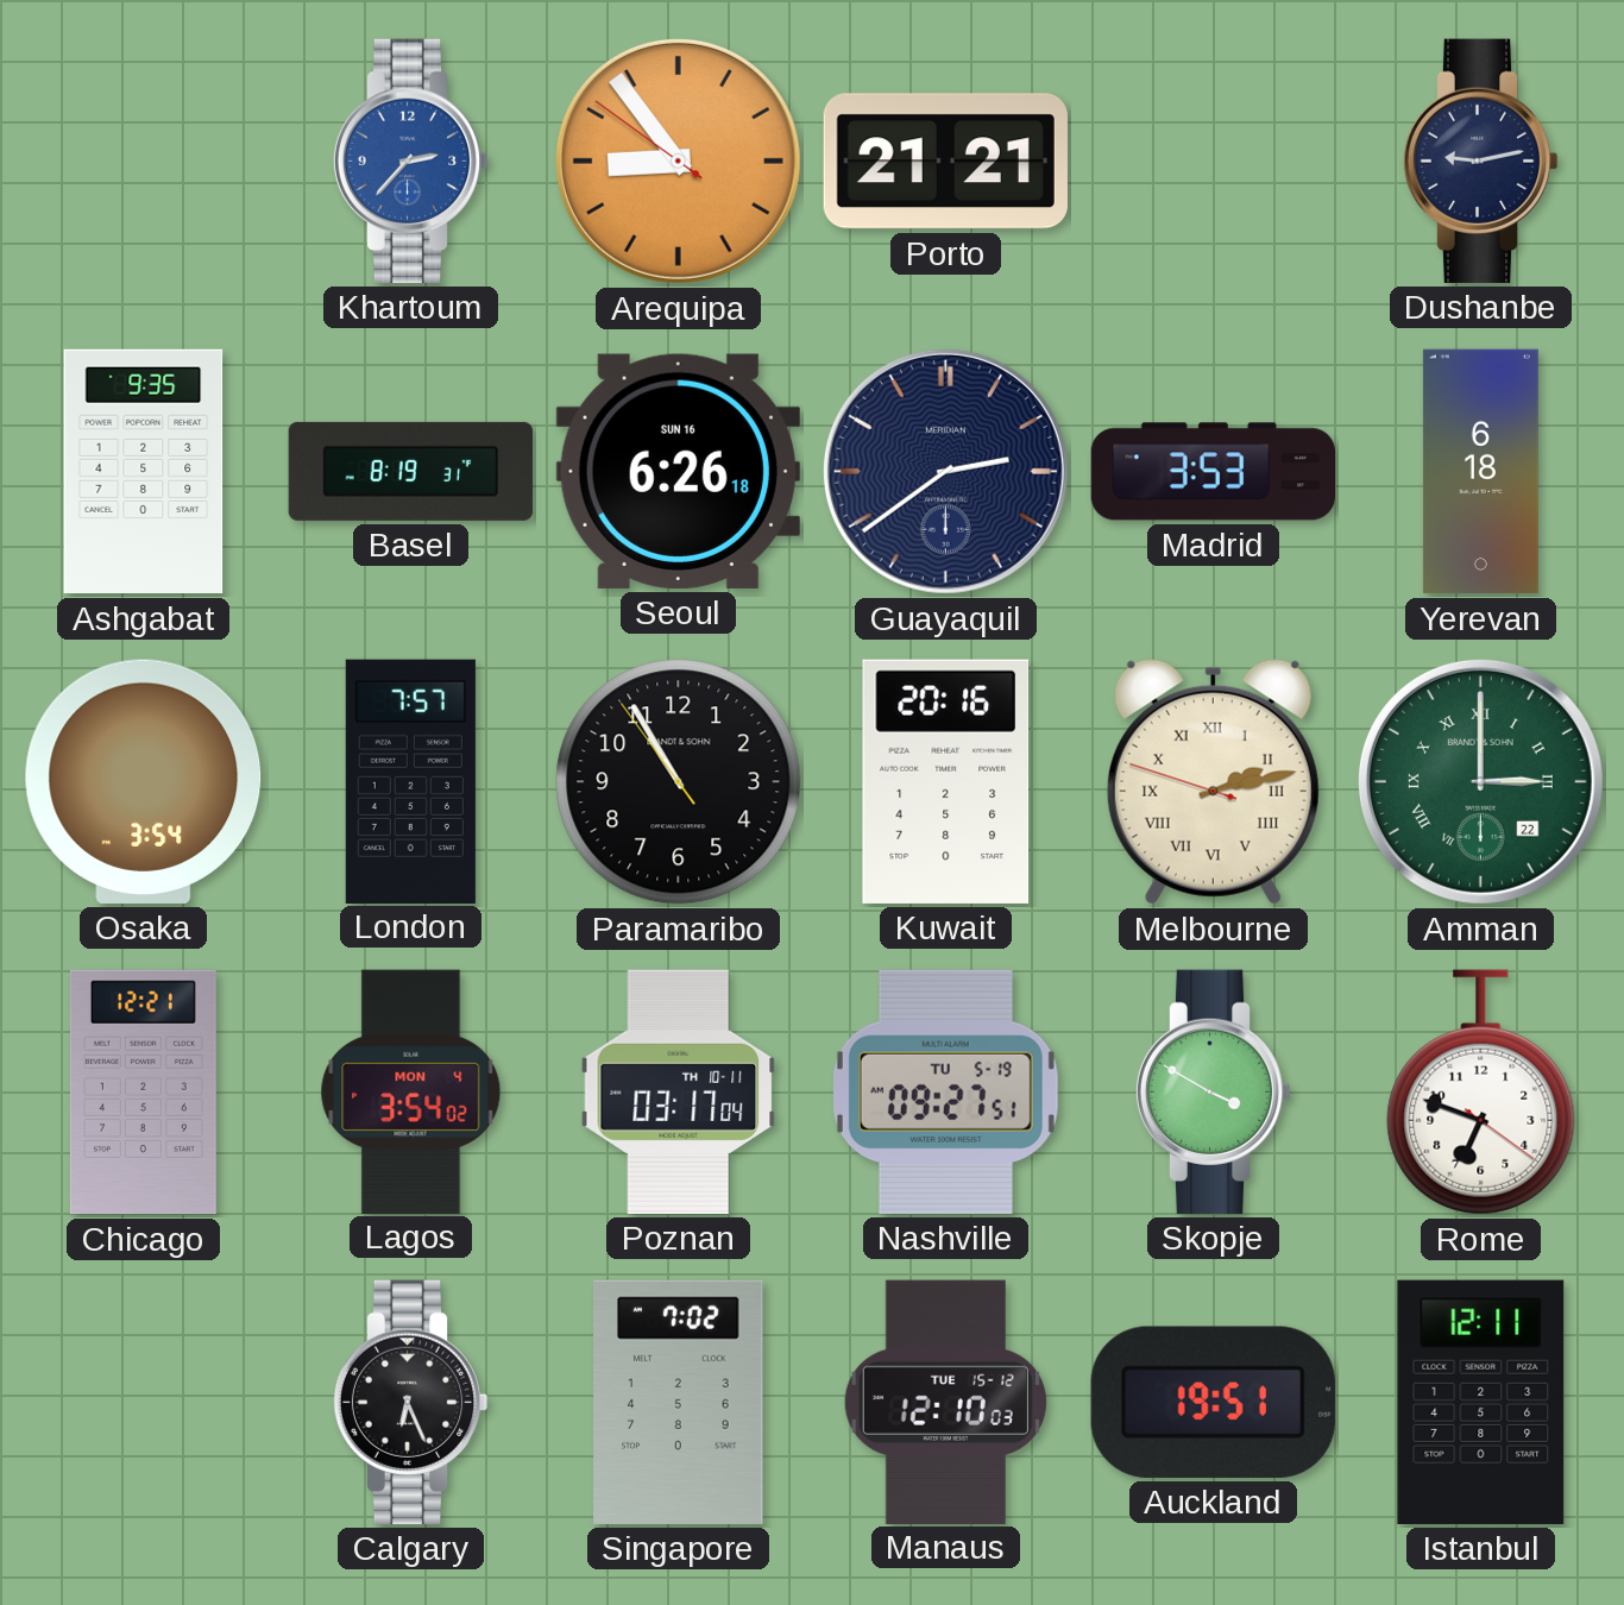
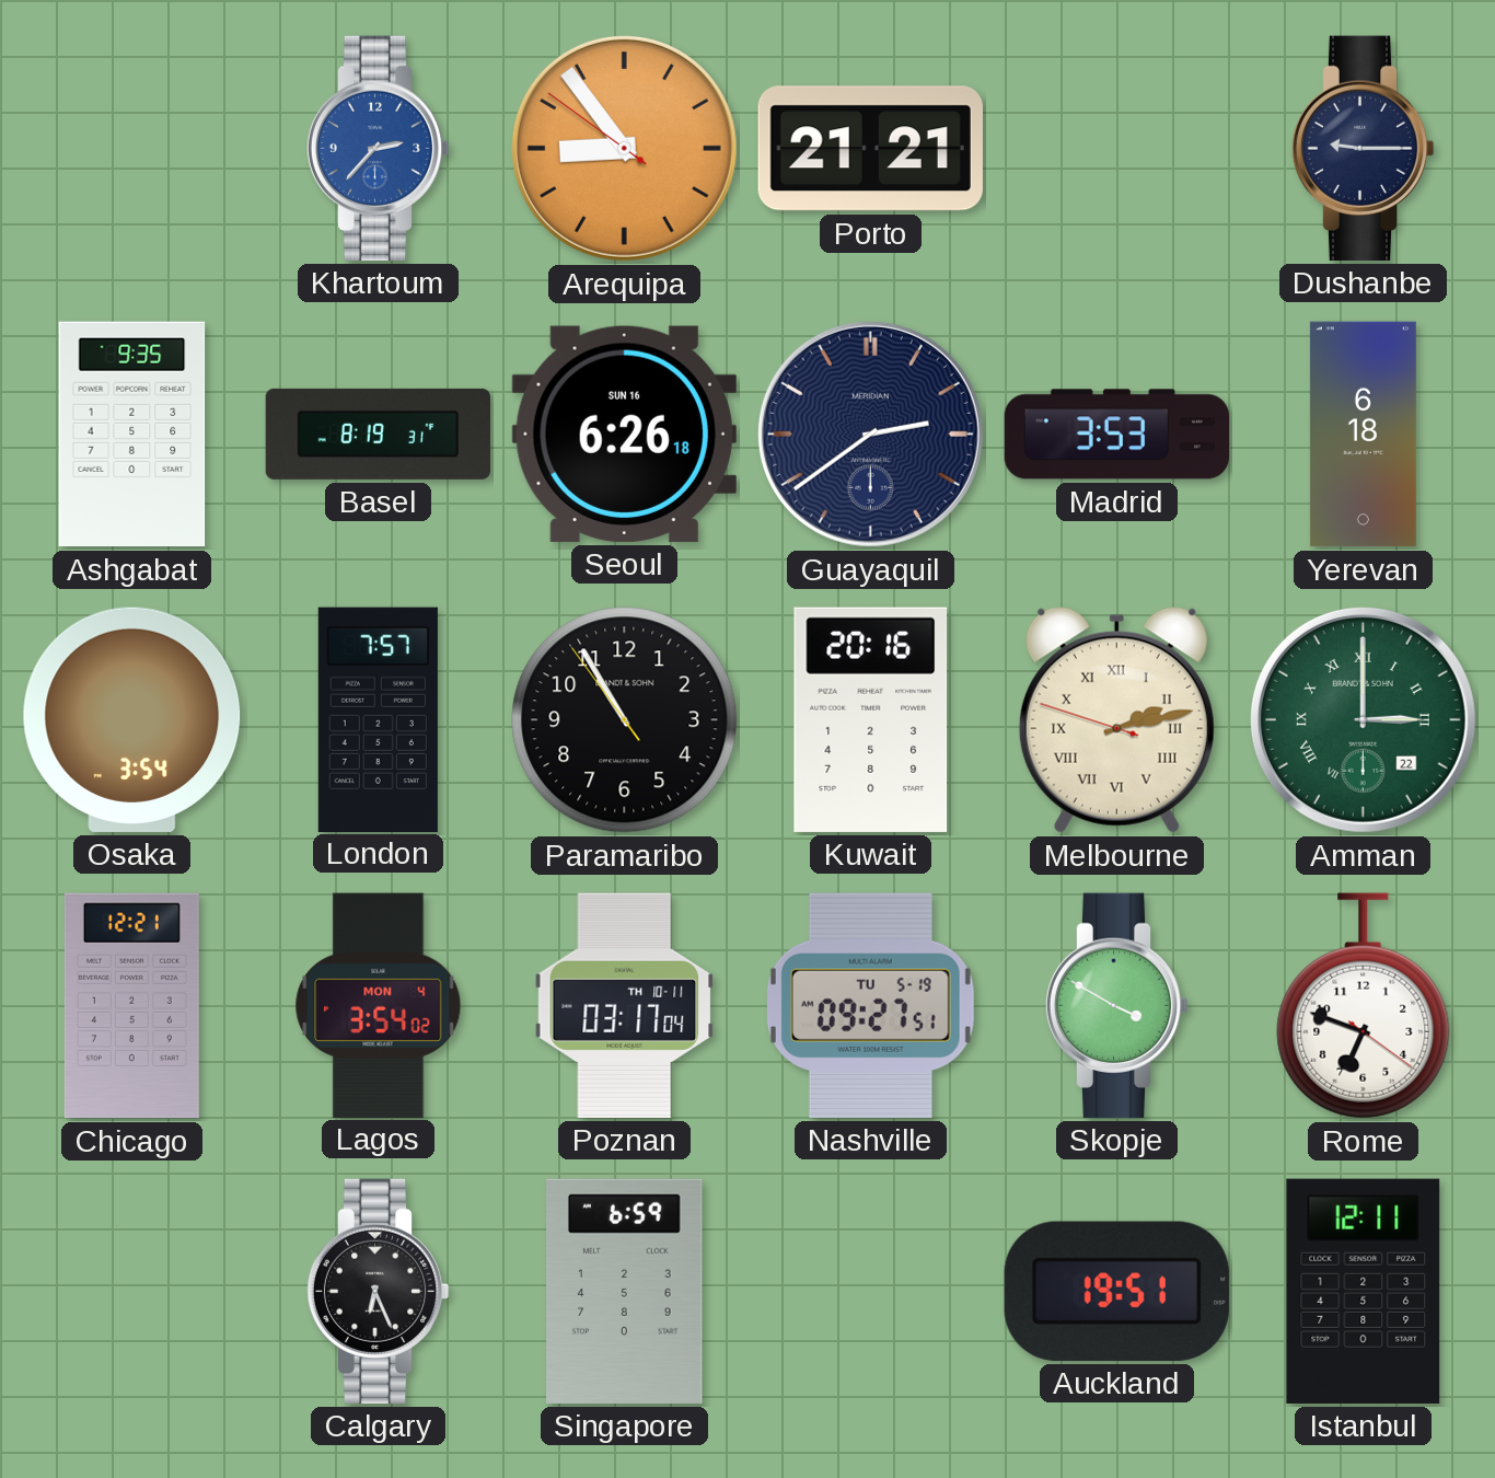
Dushanbe: 9:13 -> 9:15
Singapore: 7:02 -> 6:59
Manaus: 12:10 -> none
